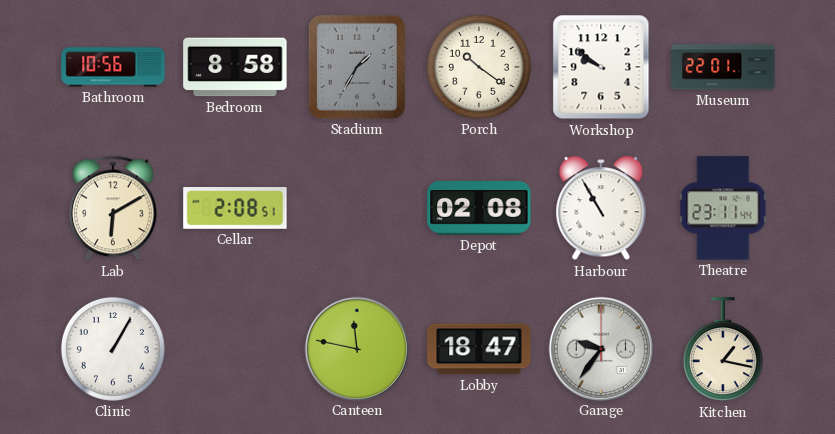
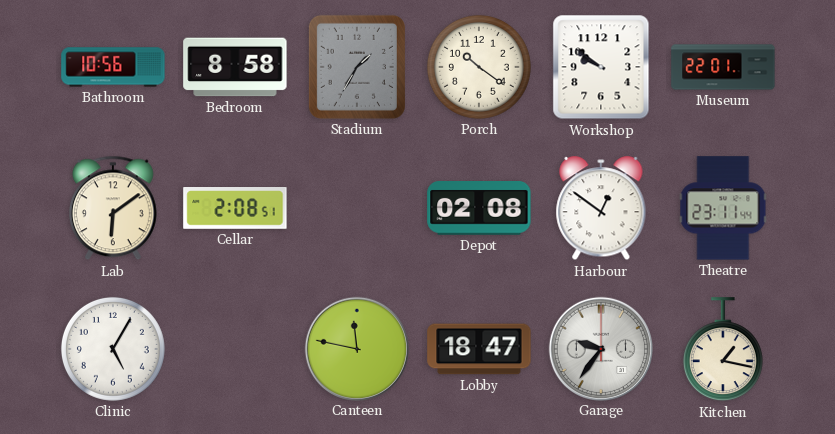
Lab: 6:10 -> 6:09
Harbour: 10:55 -> 12:51
Clinic: 1:05 -> 5:05
